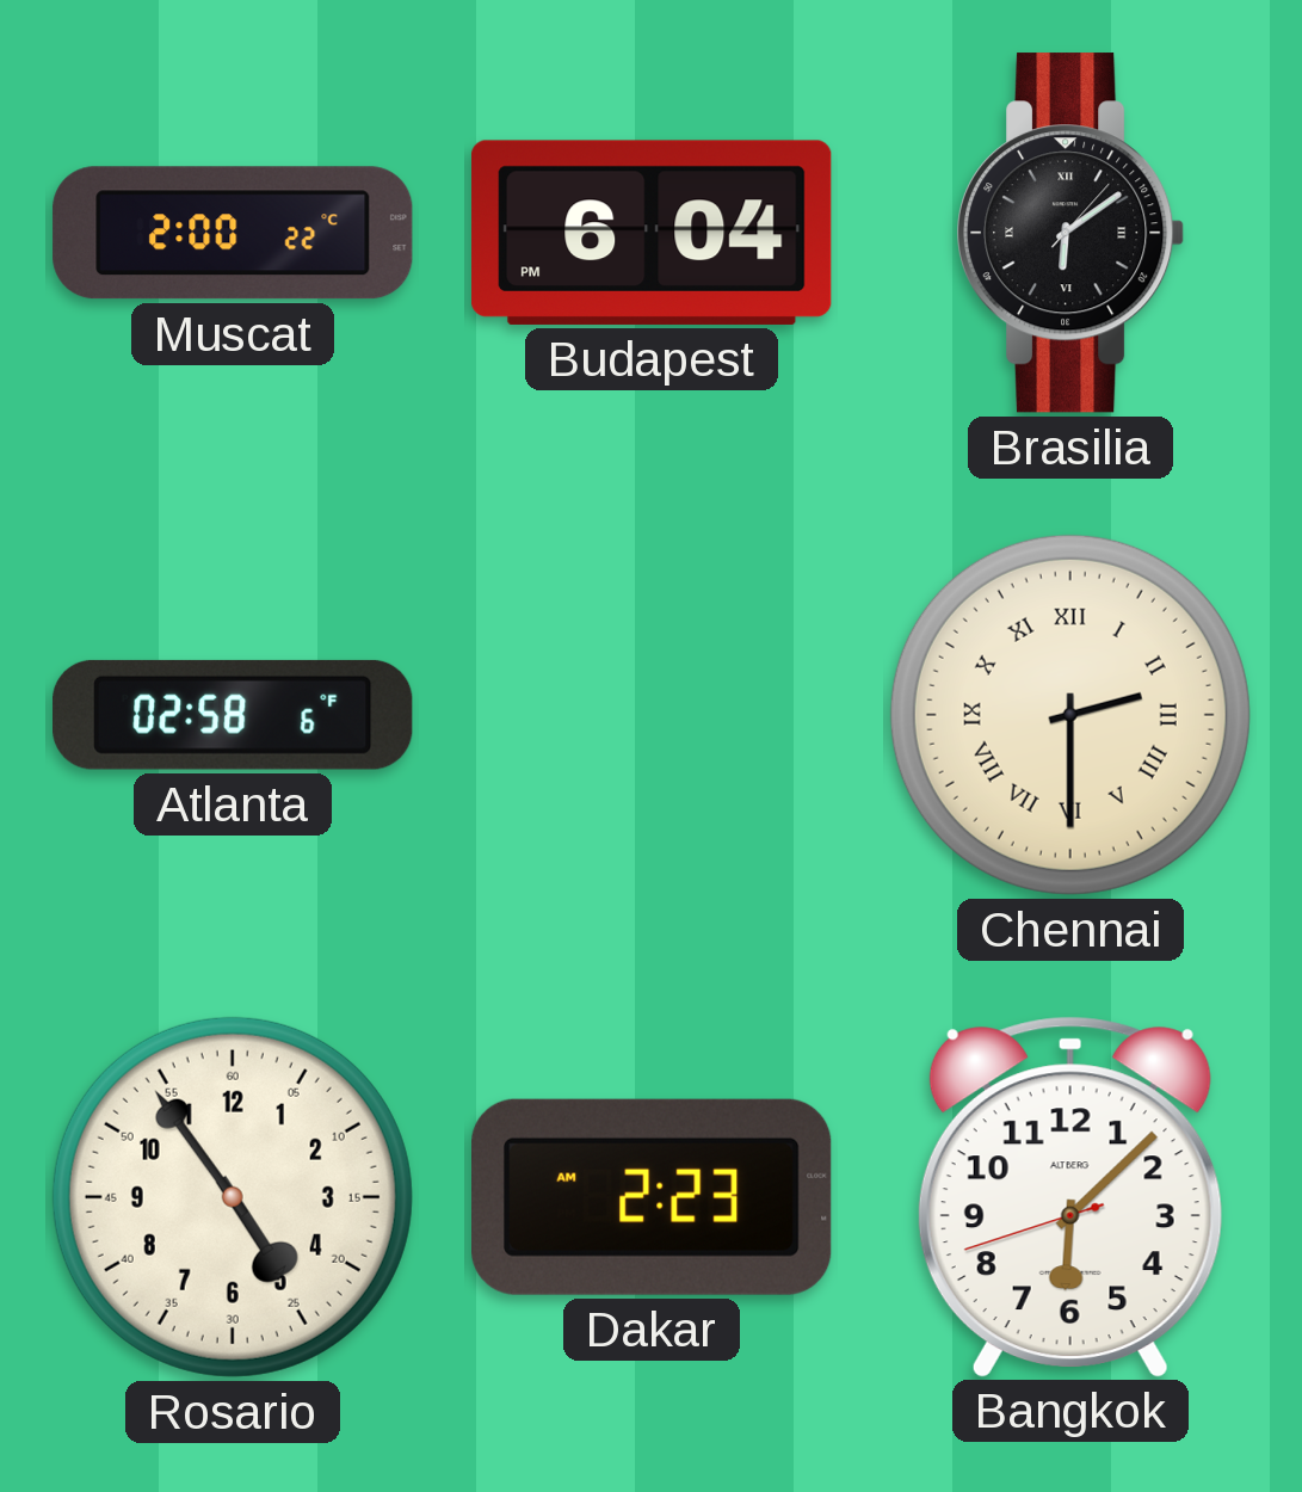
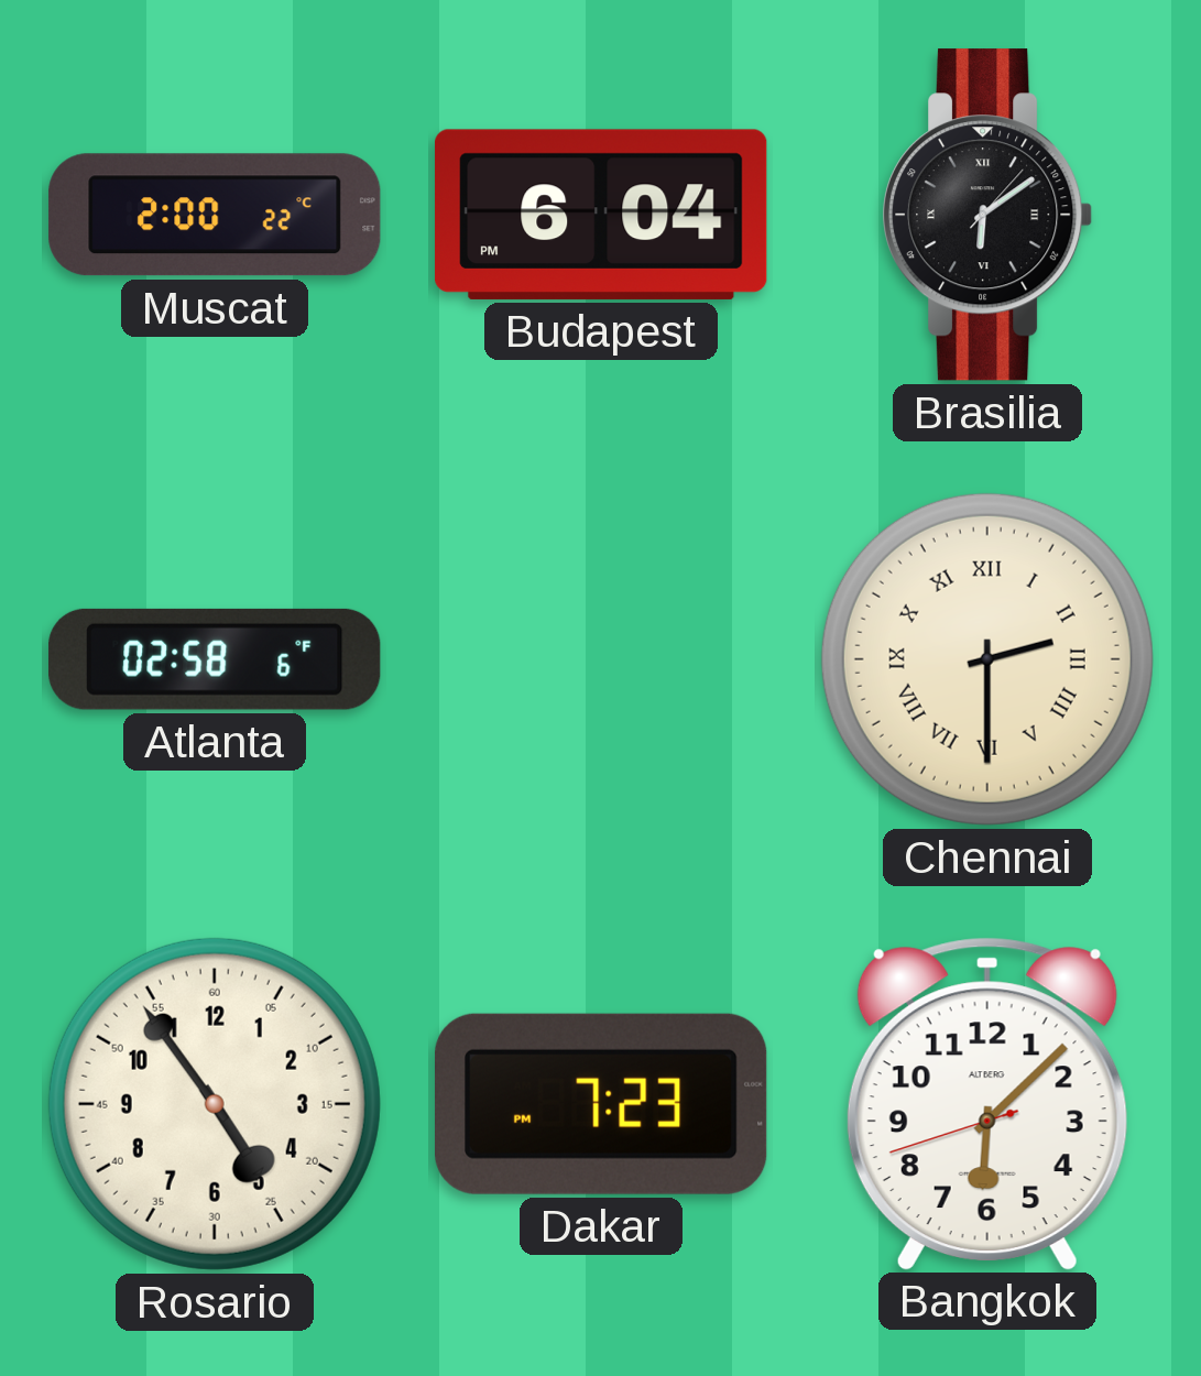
Dakar: 2:23 -> 7:23
